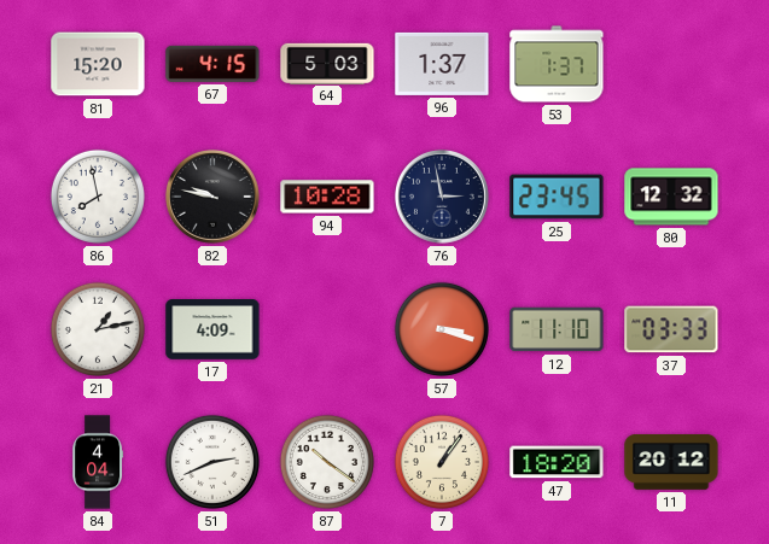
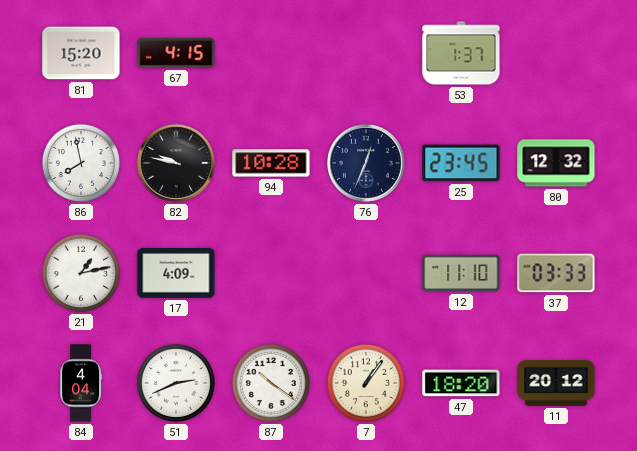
64: 5:03 -> none
96: 1:37 -> none
76: 2:58 -> 12:34
57: 3:18 -> none
